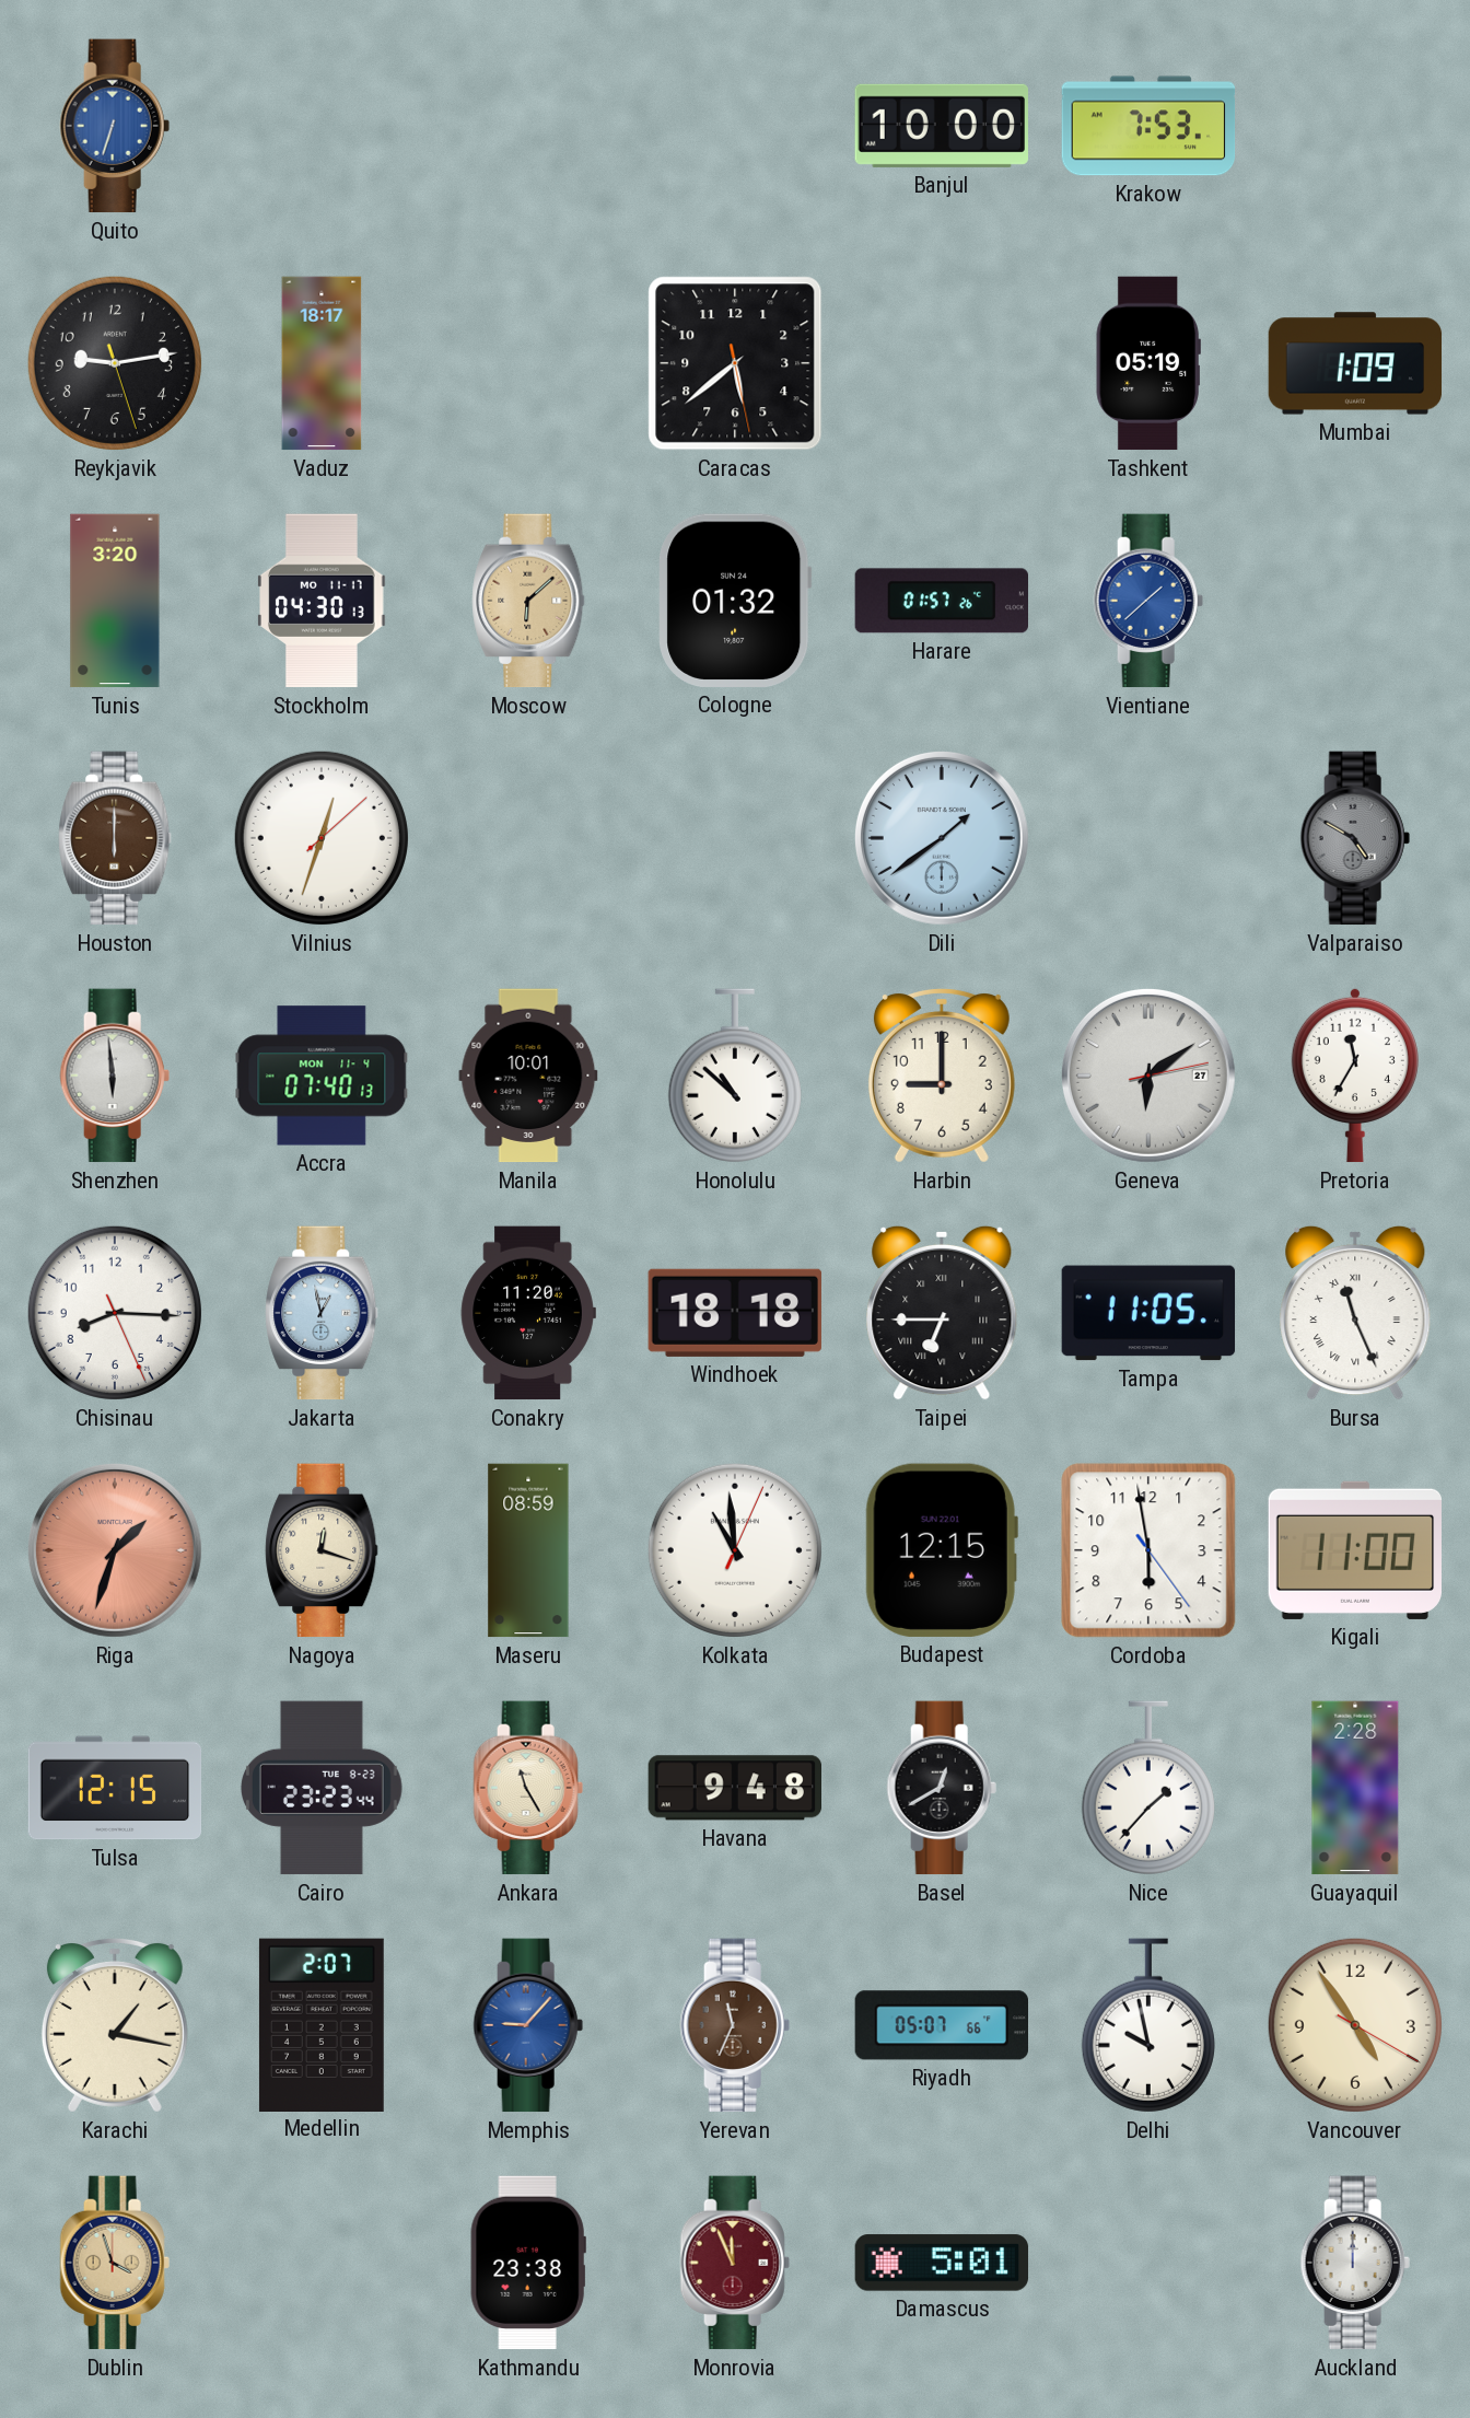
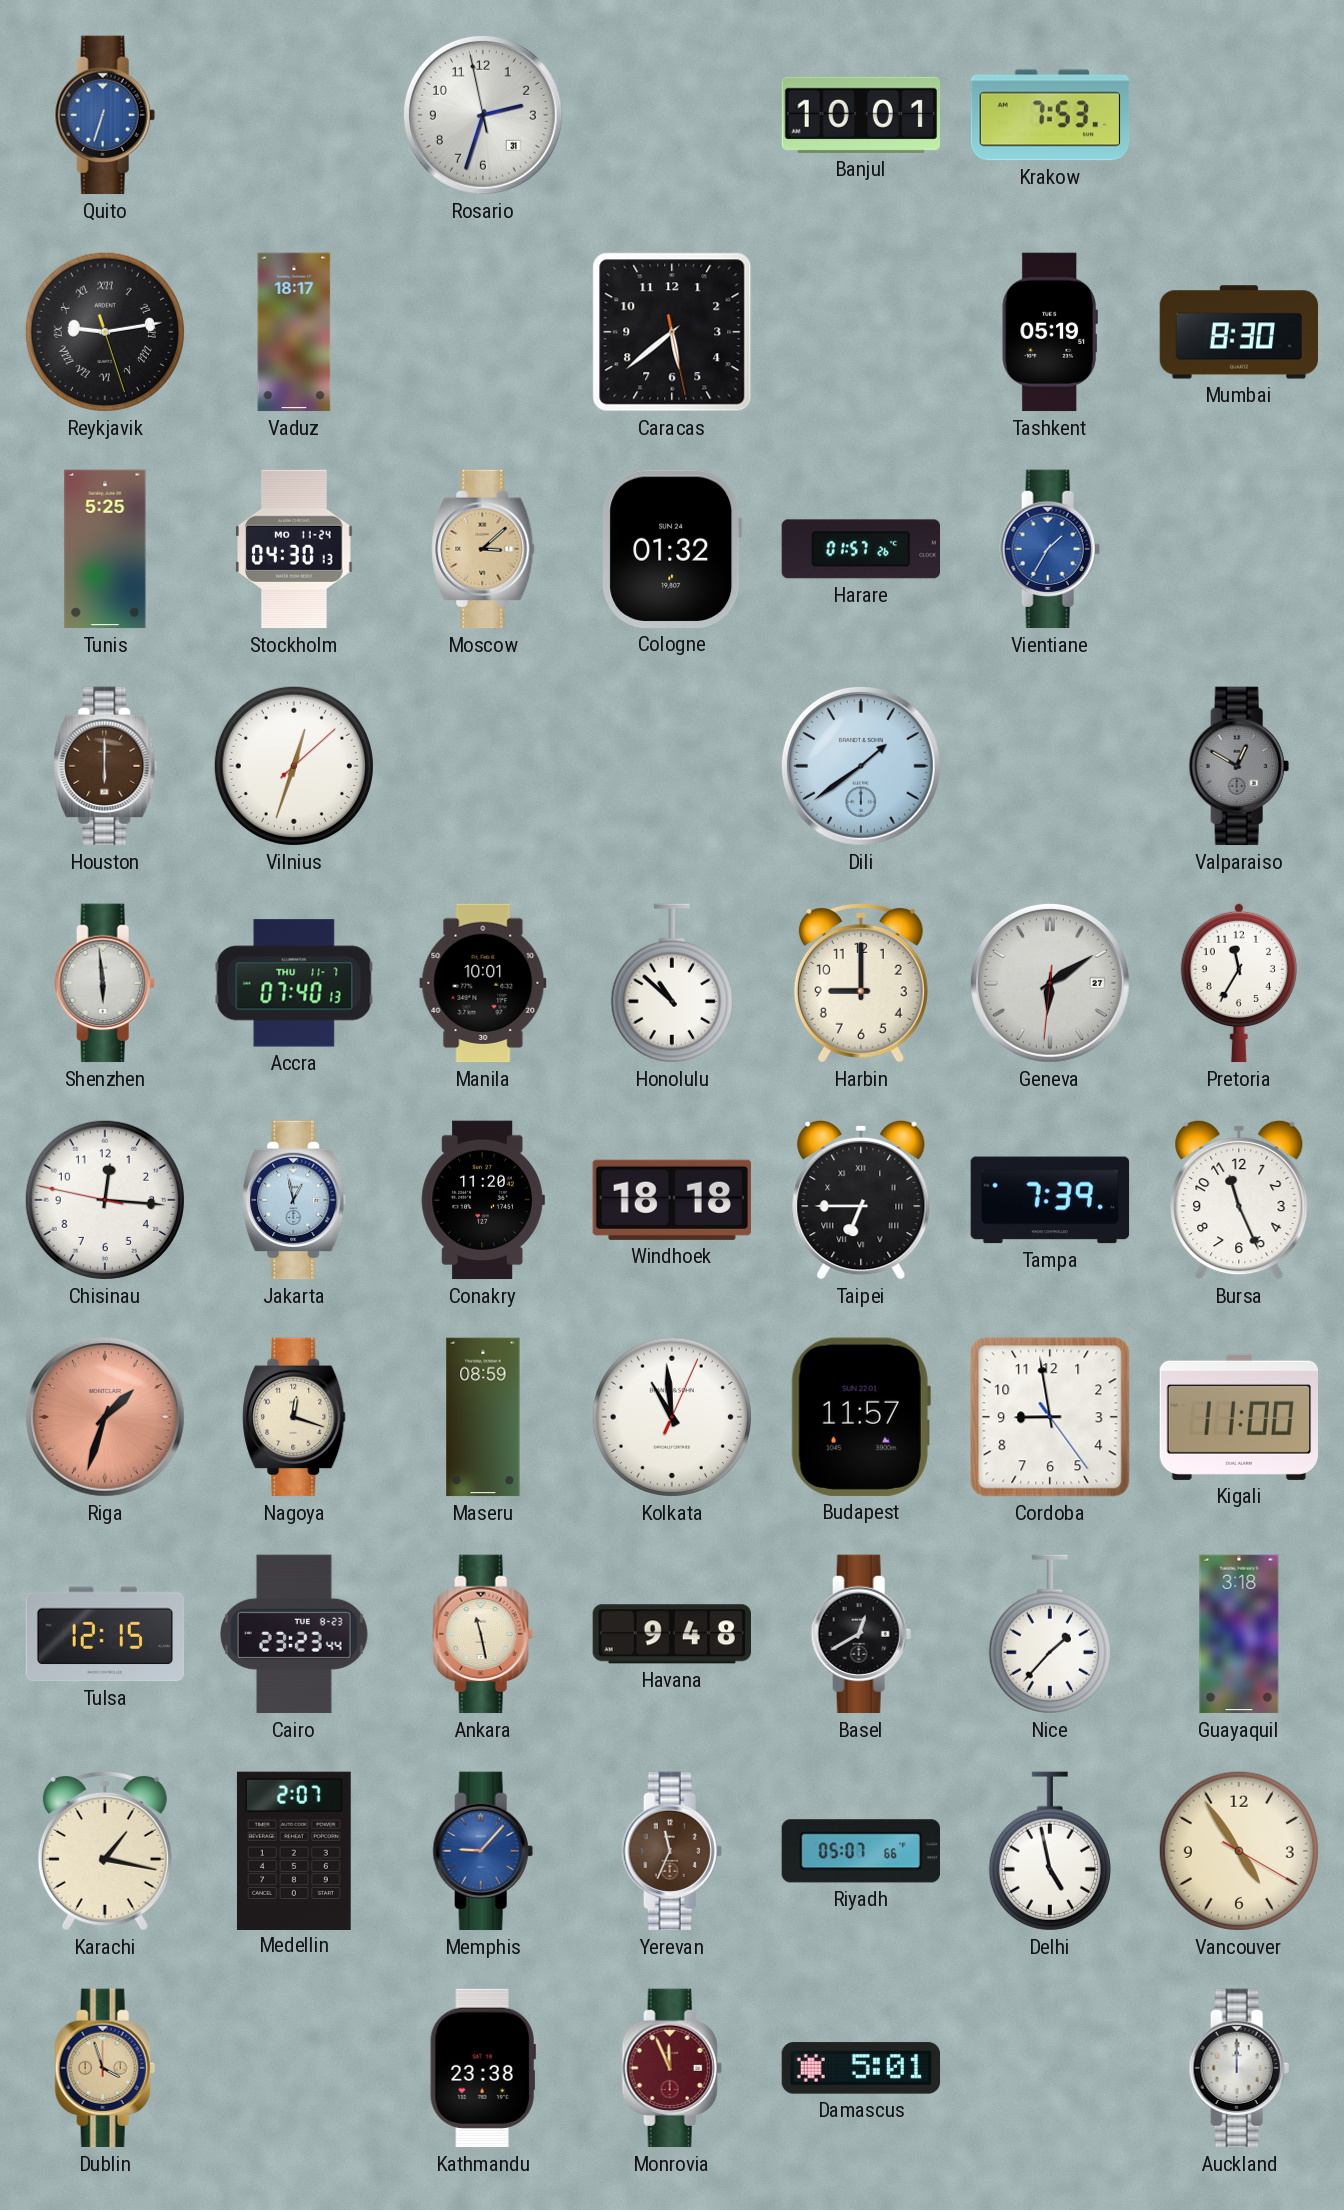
Rosario: none -> 2:32
Banjul: 10:00 -> 10:01
Reykjavik numerals: Arabic -> Roman
Mumbai: 1:09 -> 8:30
Tunis: 3:20 -> 5:25
Stockholm date: MO 11-17 -> MO 11-24
Moscow: 6:08 -> 3:08
Vientiane: 1:38 -> 1:35
Valparaiso: 4:50 -> 12:50
Accra date: MON 11-4 -> THU 11-7
Geneva: 6:09:13 -> 6:09:31
Chisinau: 8:15 -> 12:15
Tampa: 11:05 -> 7:39
Bursa numerals: Roman -> Arabic
Budapest: 12:15 -> 11:57
Cordoba: 5:58 -> 8:58
Ankara: 11:25 -> 11:28
Guayaquil: 2:28 -> 3:18
Delhi: 9:58 -> 4:58
